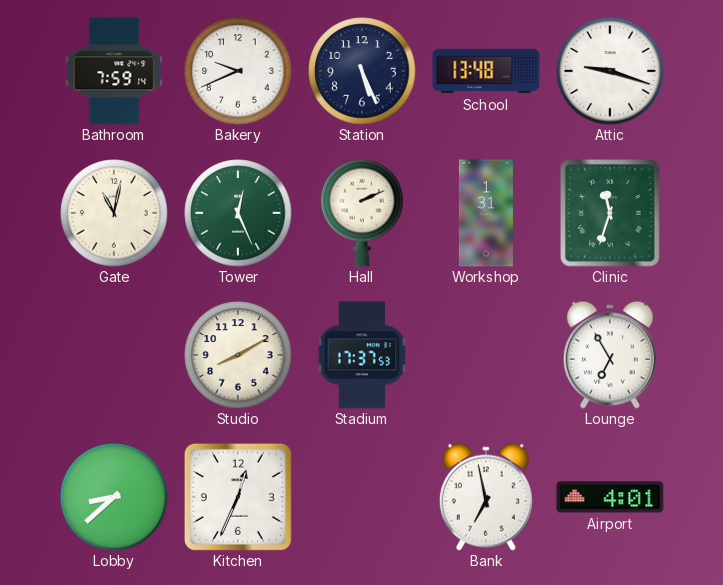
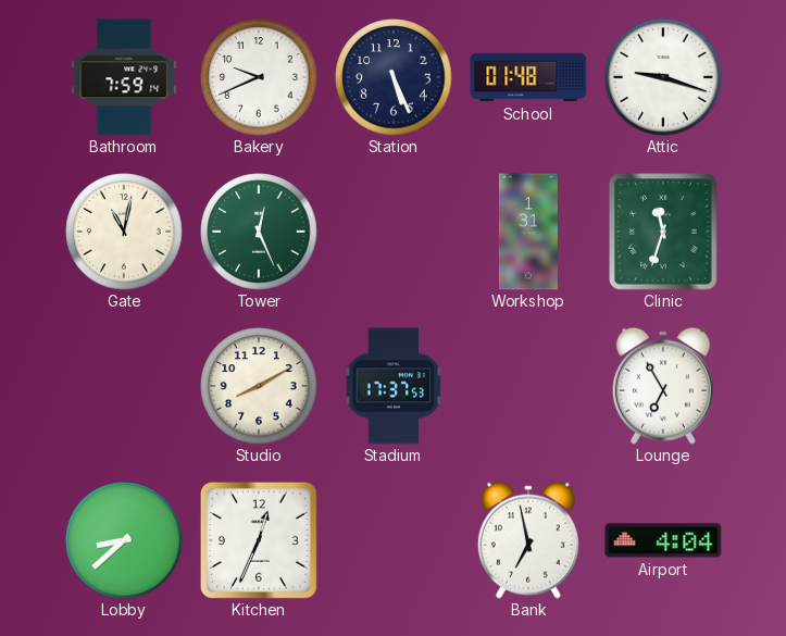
School: 13:48 -> 01:48
Hall: 2:11 -> none
Airport: 4:01 -> 4:04
